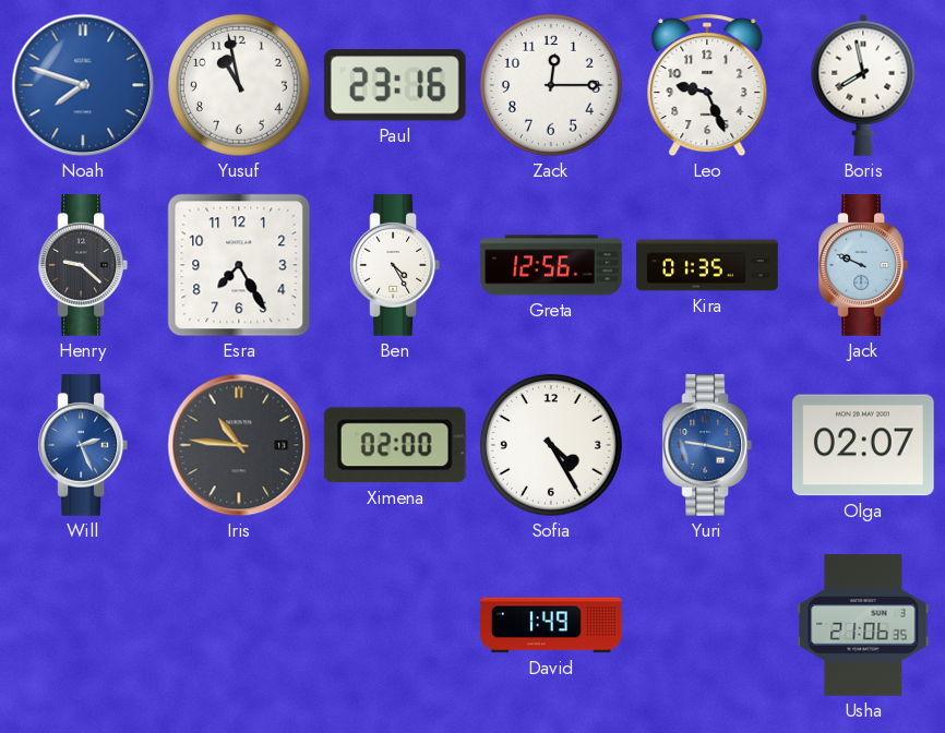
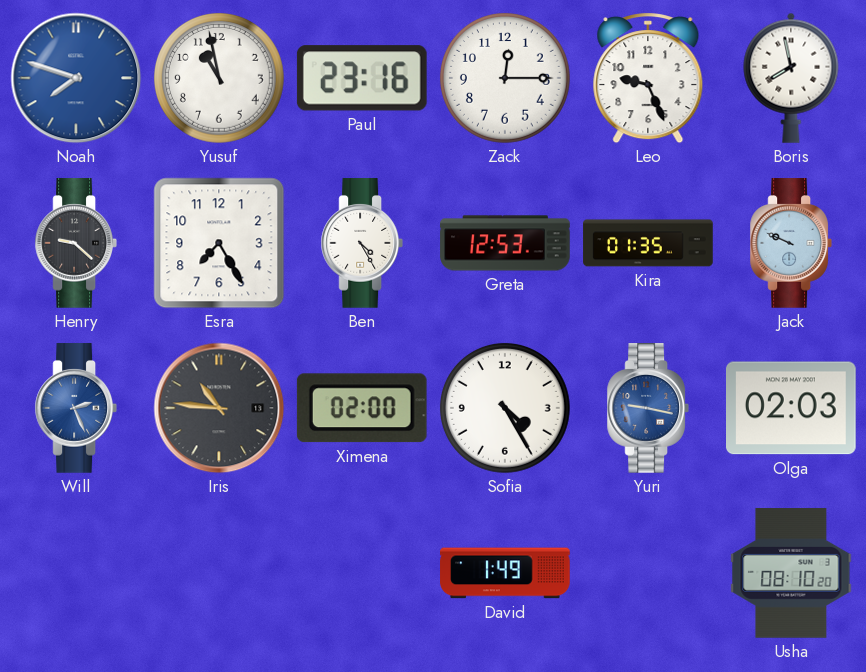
Greta: 12:56 -> 12:53
Olga: 02:07 -> 02:03
Usha: 21:06 -> 08:10
